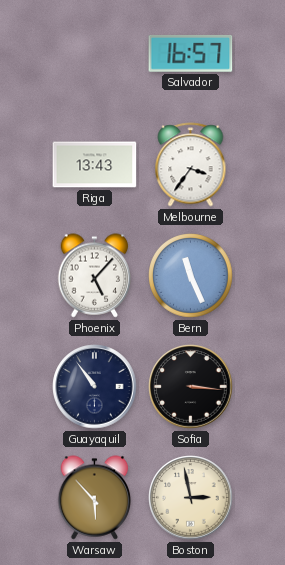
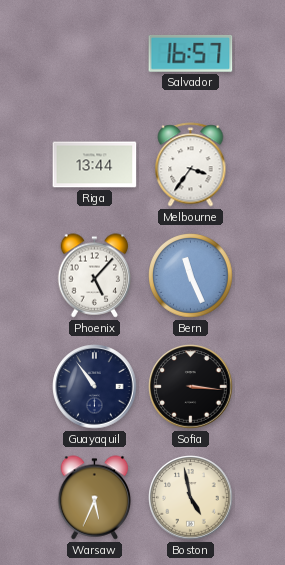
Riga: 13:43 -> 13:44
Warsaw: 5:53 -> 5:34
Boston: 2:58 -> 4:58
